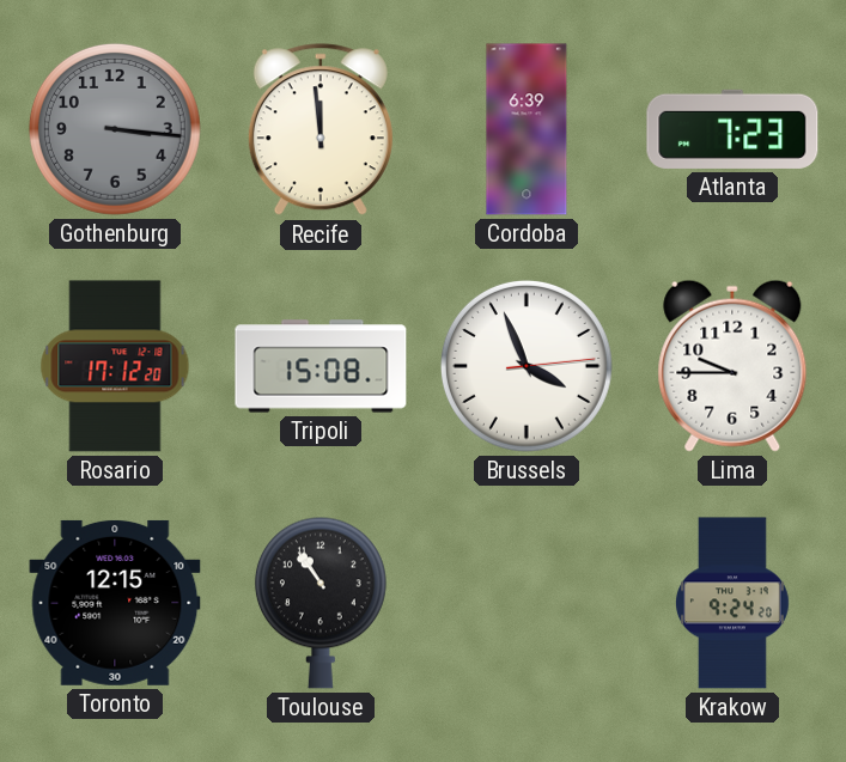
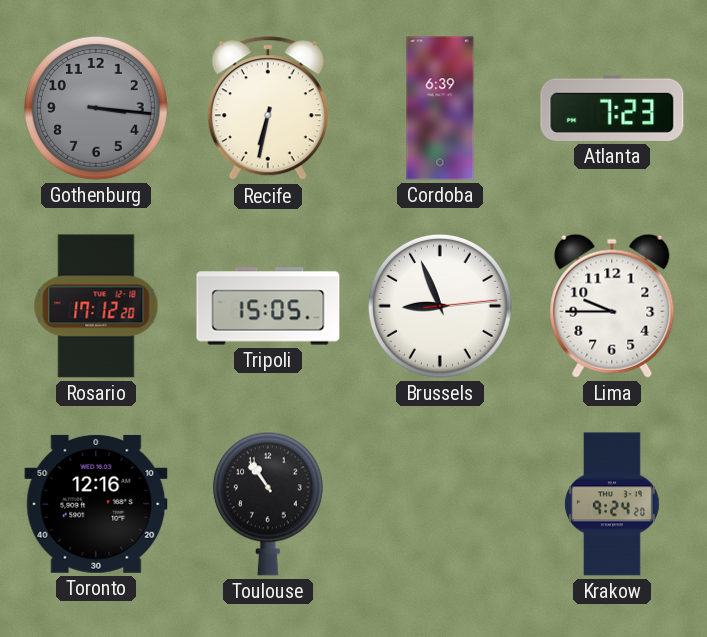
Recife: 11:59 -> 6:32
Tripoli: 15:08 -> 15:05
Brussels: 3:56 -> 8:56
Toronto: 12:15 -> 12:16
